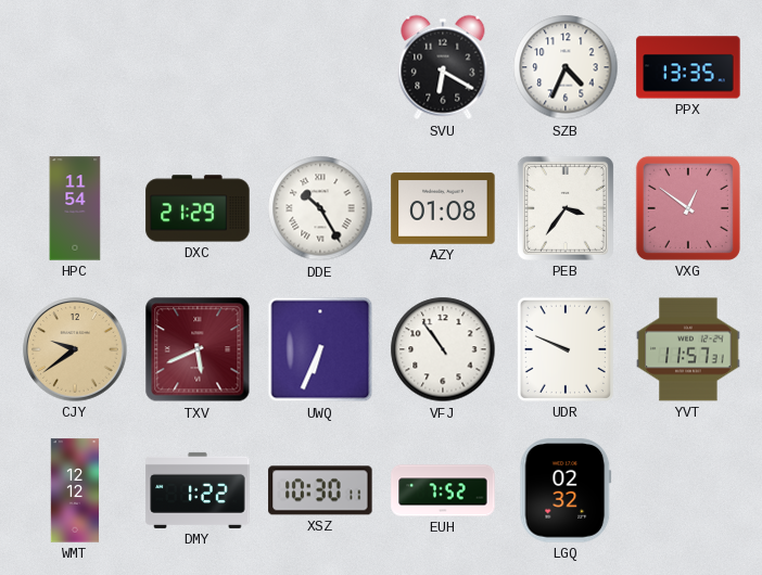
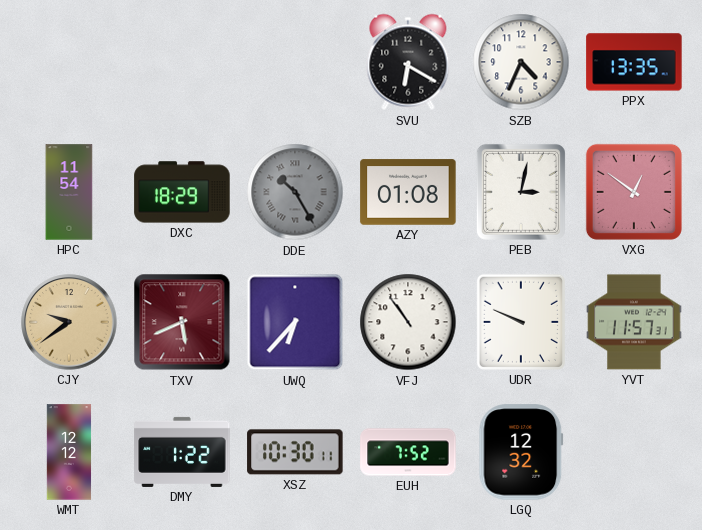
DXC: 21:29 -> 18:29
DDE dial: white -> grey
PEB: 3:36 -> 3:02
UWQ: 6:34 -> 6:37
LGQ: 02:32 -> 12:32
